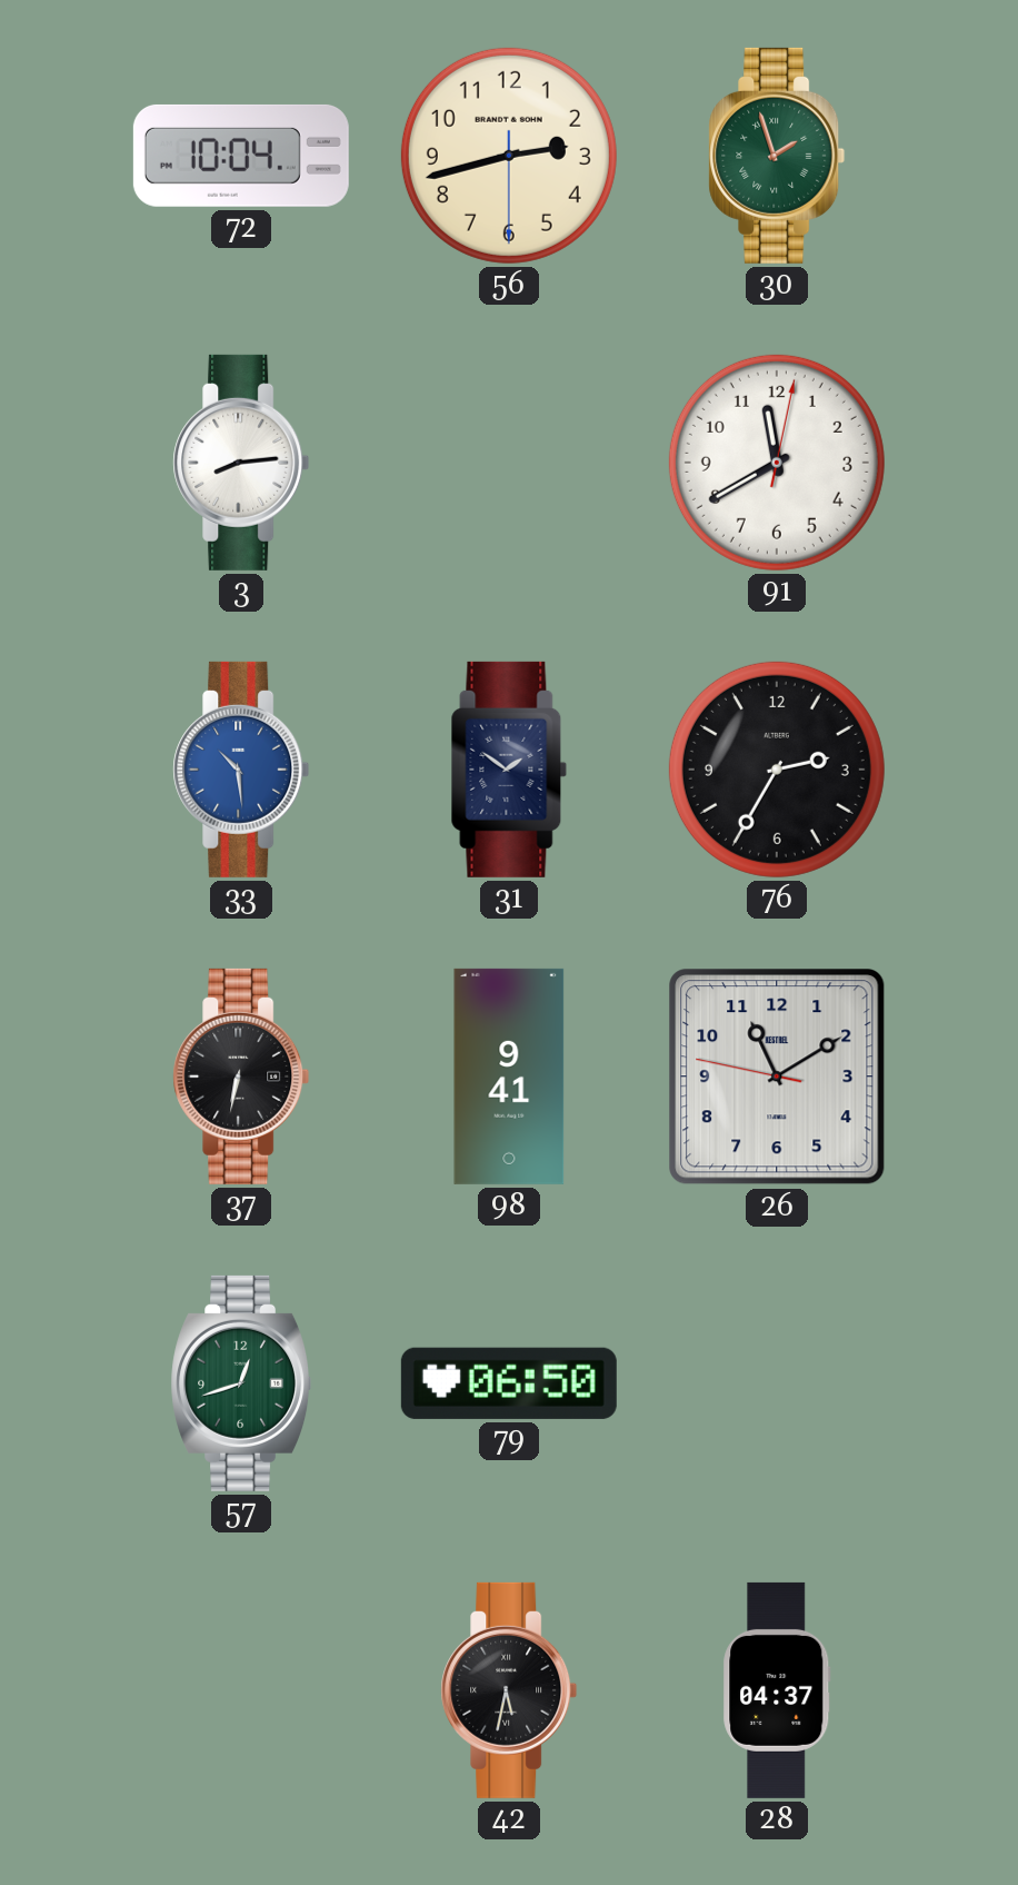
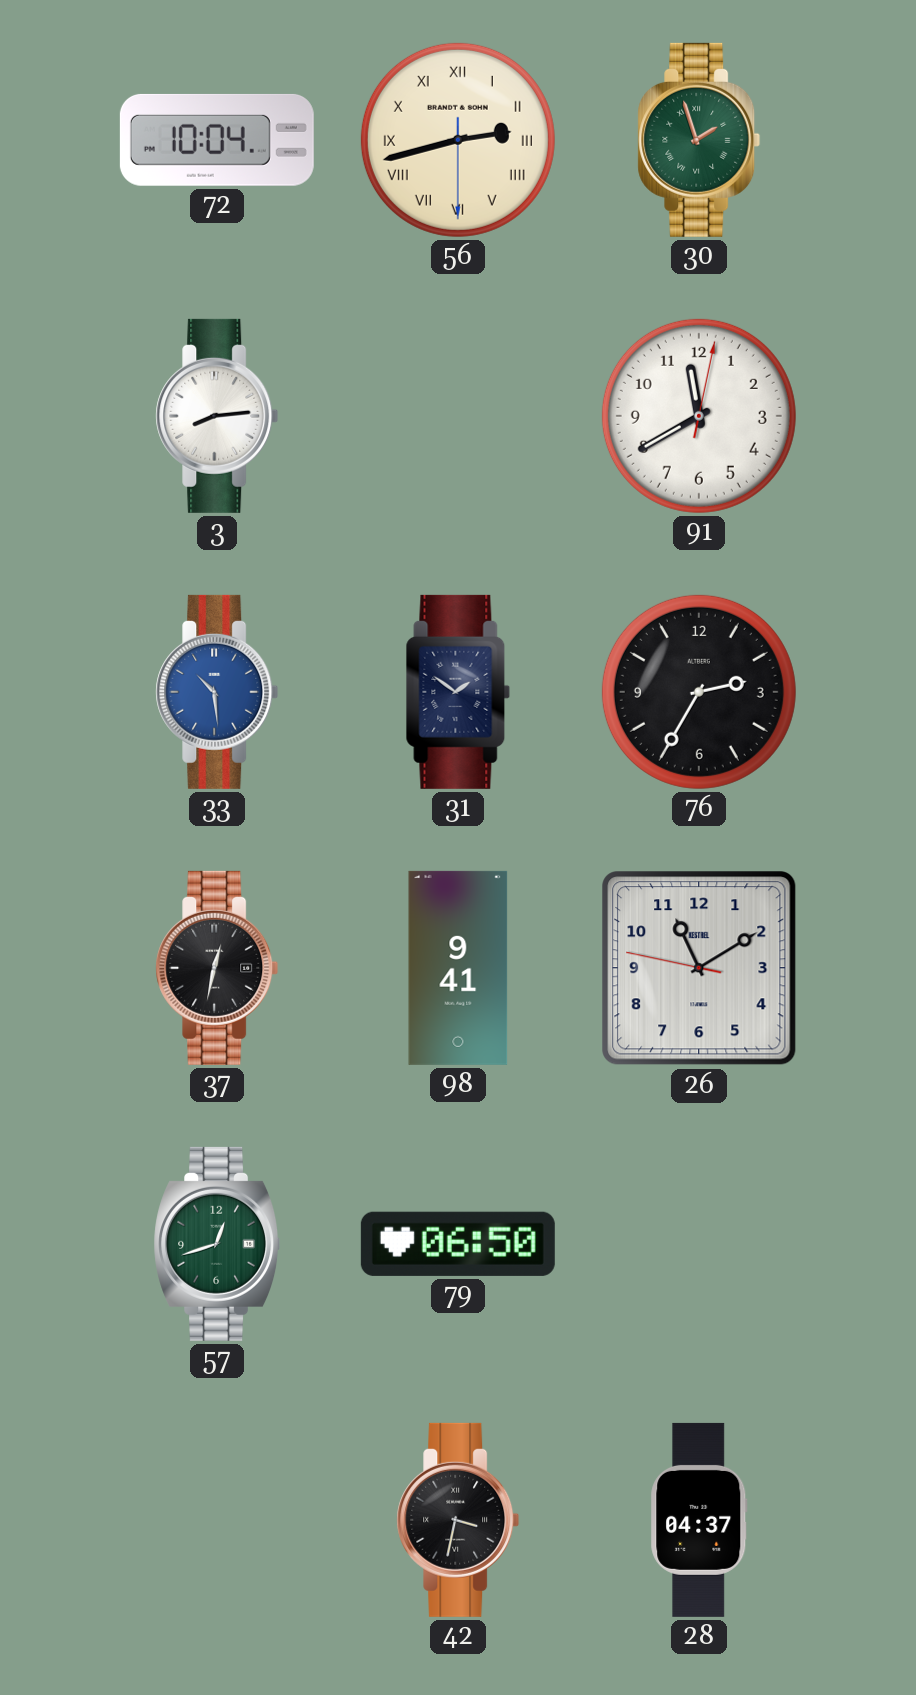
56 numerals: Arabic -> Roman
37: 6:32 -> 12:32
42: 5:32 -> 3:32
